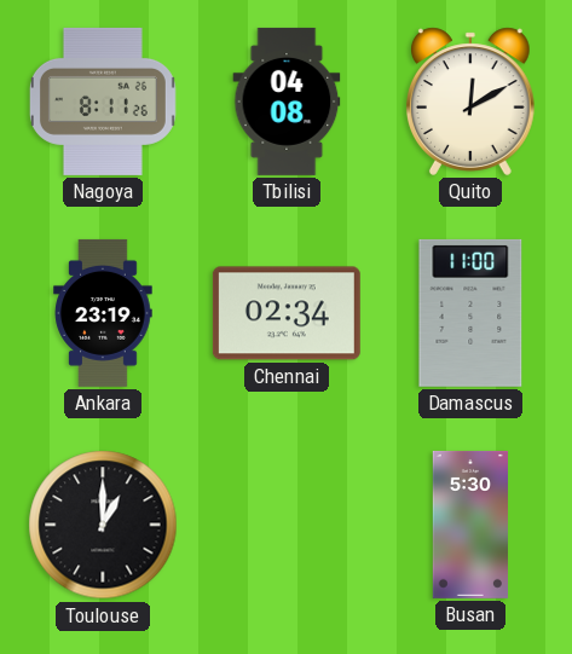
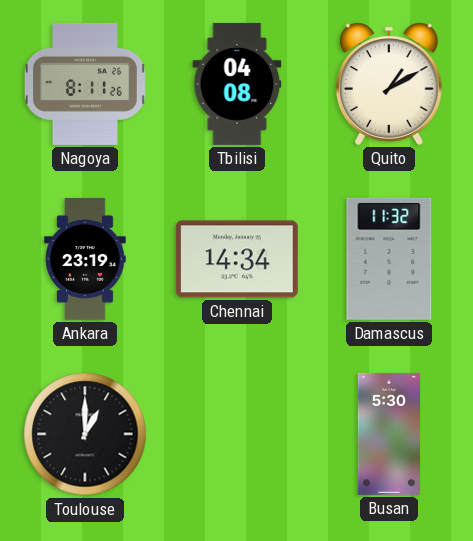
Quito: 12:10 -> 1:10
Chennai: 02:34 -> 14:34
Damascus: 11:00 -> 11:32
